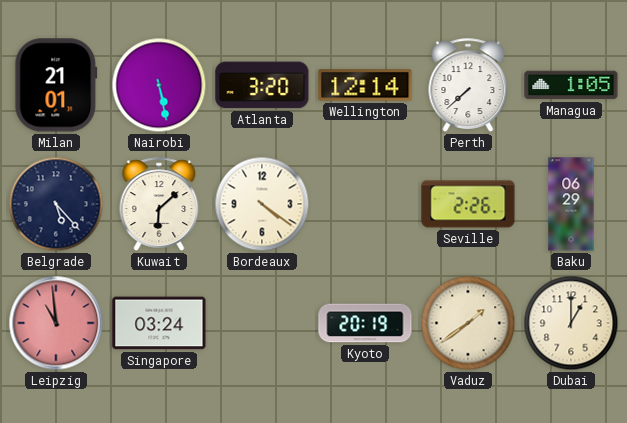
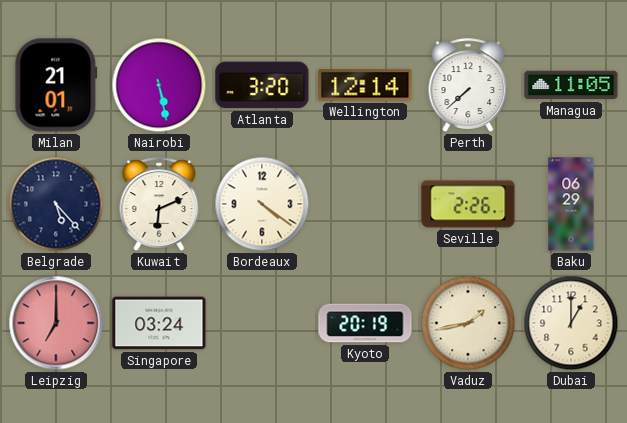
Managua: 1:05 -> 11:05
Kuwait: 6:08 -> 6:11
Leipzig: 10:59 -> 7:00
Vaduz: 1:39 -> 1:43
